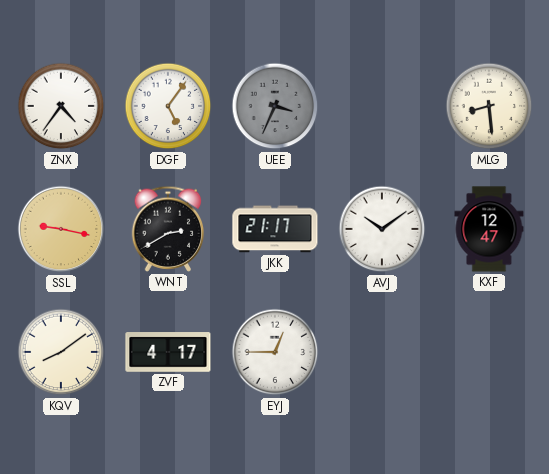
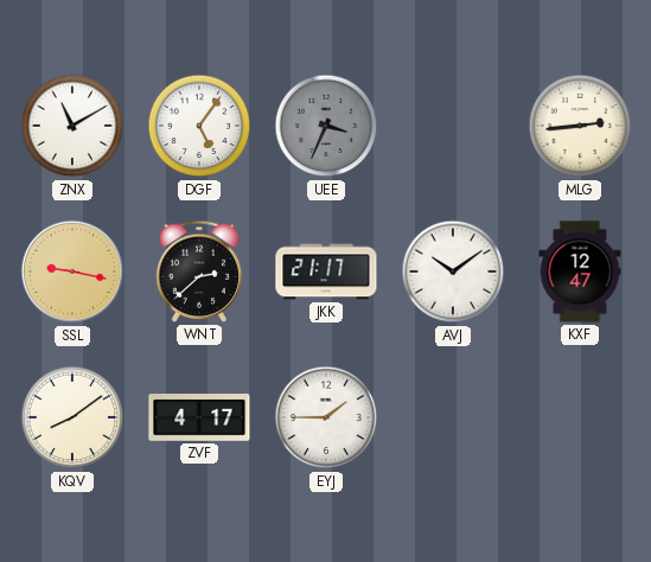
ZNX: 4:36 -> 11:10
MLG: 8:29 -> 2:44
WNT: 2:40 -> 2:38
EYJ: 12:45 -> 1:45
